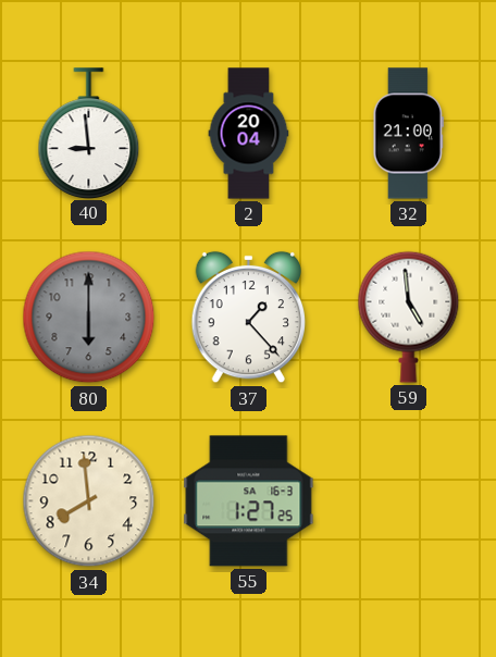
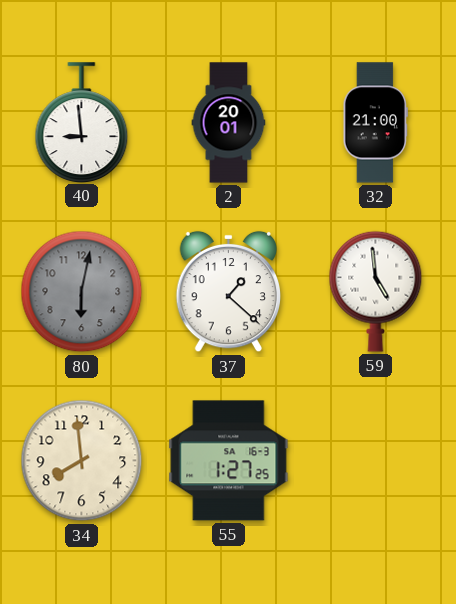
2: 20:04 -> 20:01
80: 6:00 -> 6:02
37: 1:23 -> 1:22
